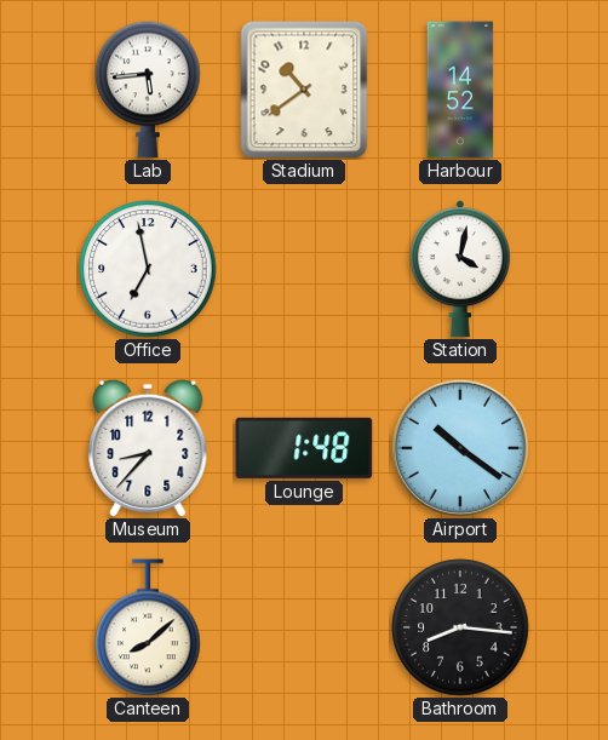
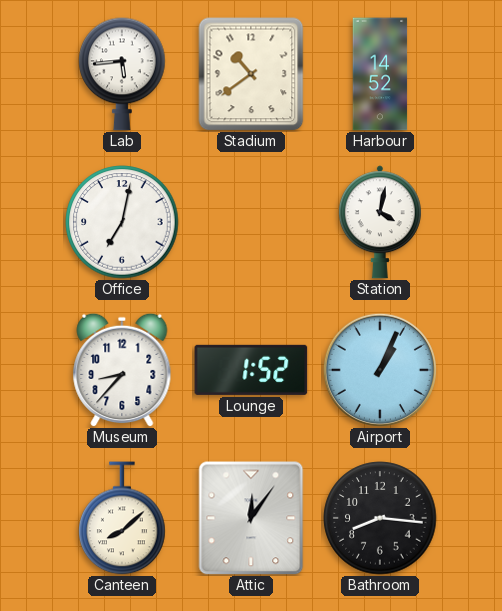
Office: 6:58 -> 7:02
Lounge: 1:48 -> 1:52
Airport: 10:21 -> 1:04
Attic: none -> 12:06
